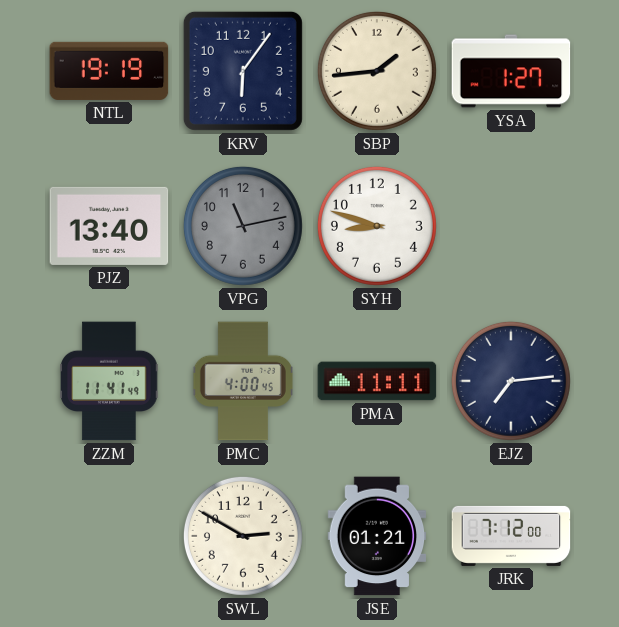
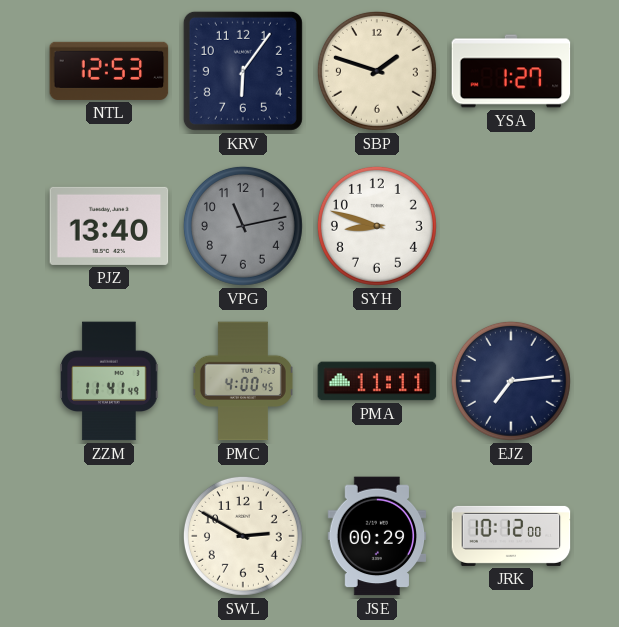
NTL: 19:19 -> 12:53
SBP: 1:44 -> 1:48
JSE: 01:21 -> 00:29
JRK: 7:12 -> 10:12
